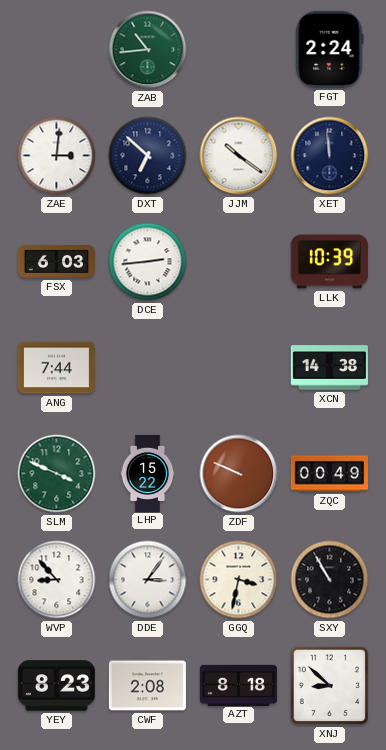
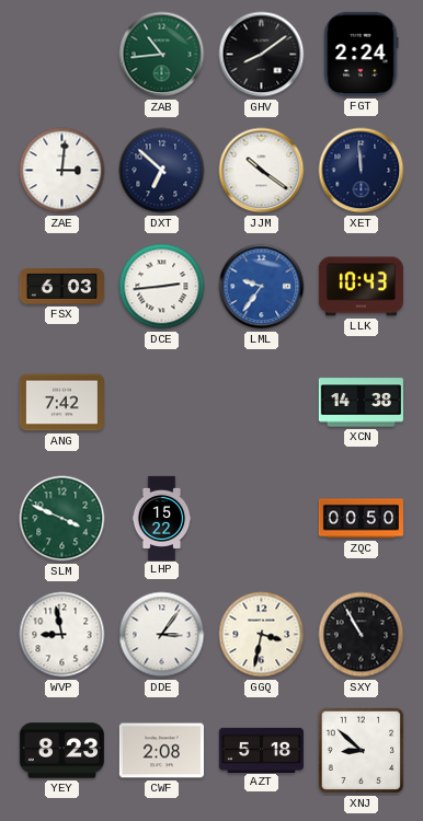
GHV: none -> 8:09
LML: none -> 9:36
LLK: 10:39 -> 10:43
ANG: 7:44 -> 7:42
ZDF: 9:49 -> none
ZQC: 00:49 -> 00:50
WVP: 8:53 -> 8:58
AZT: 8:18 -> 5:18
